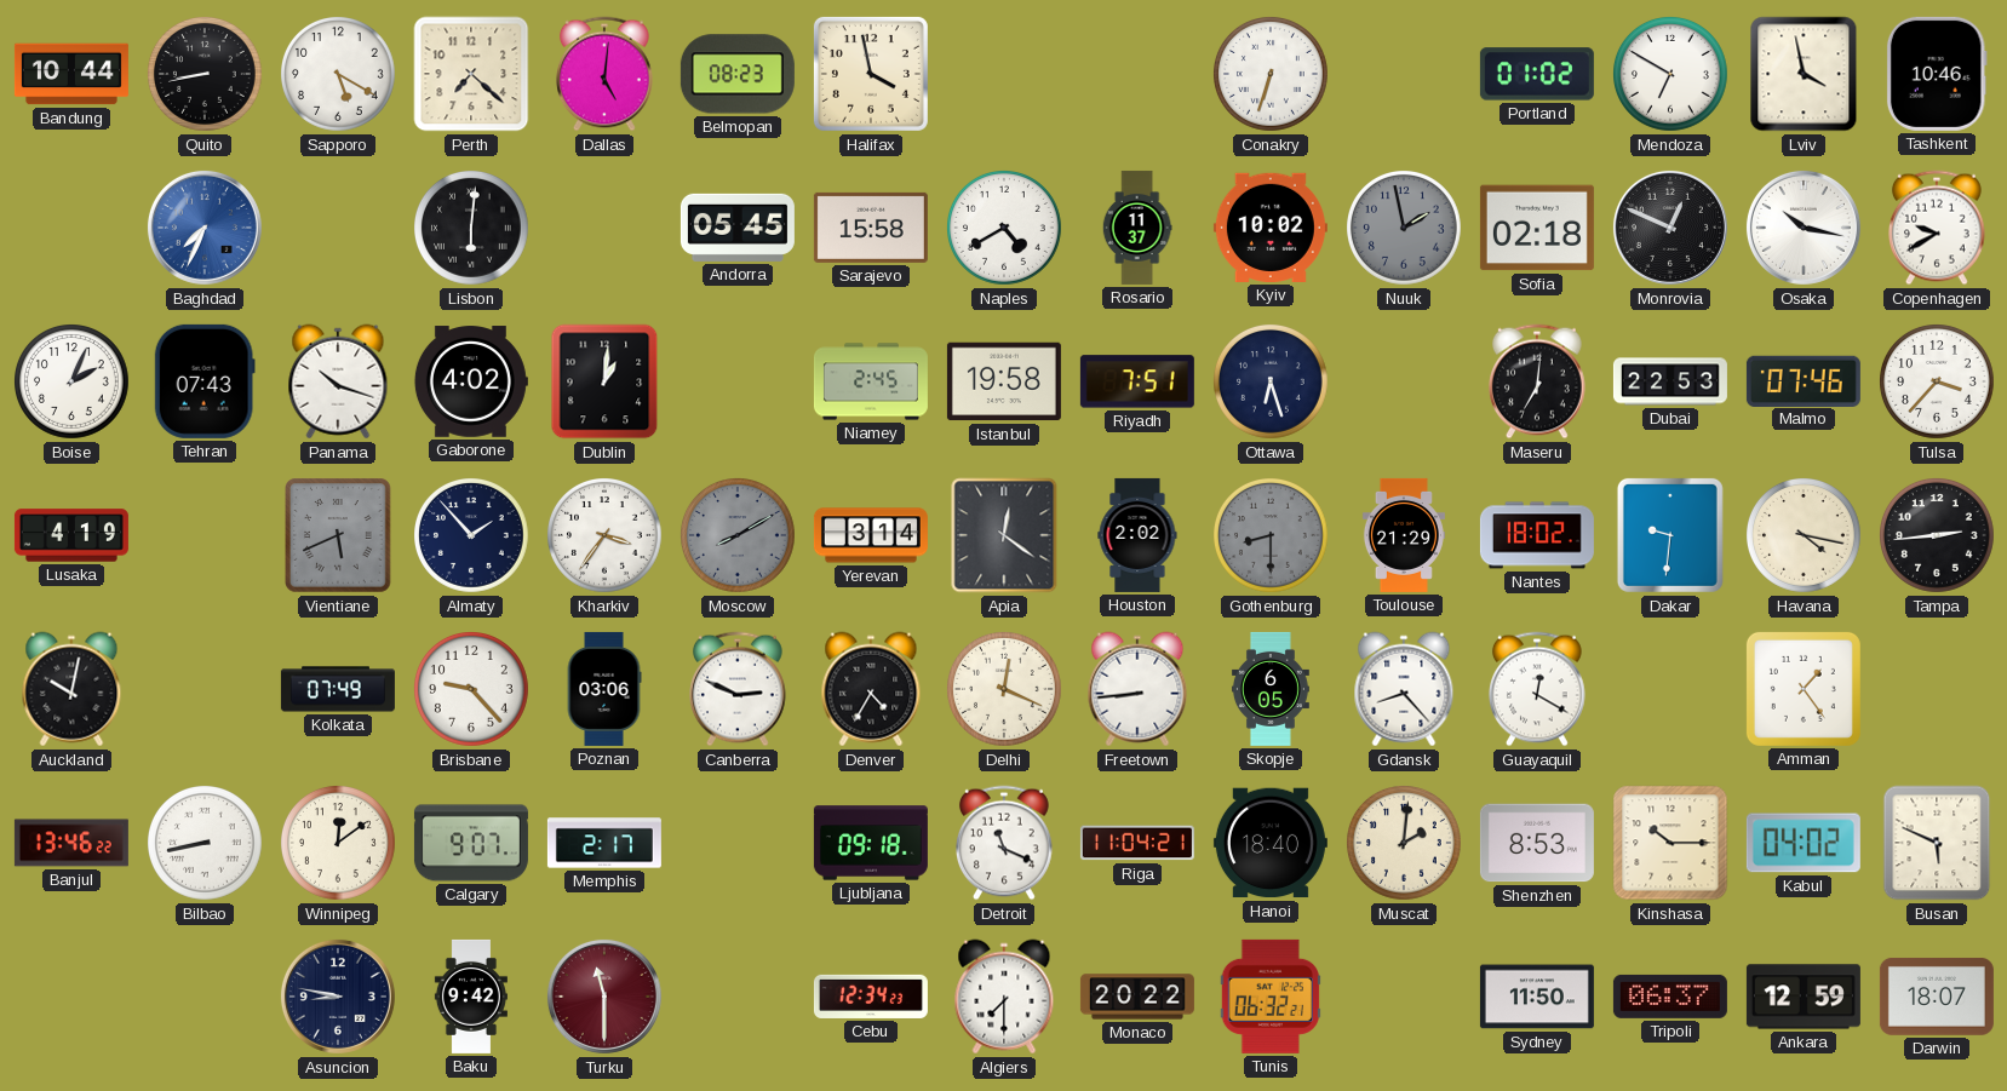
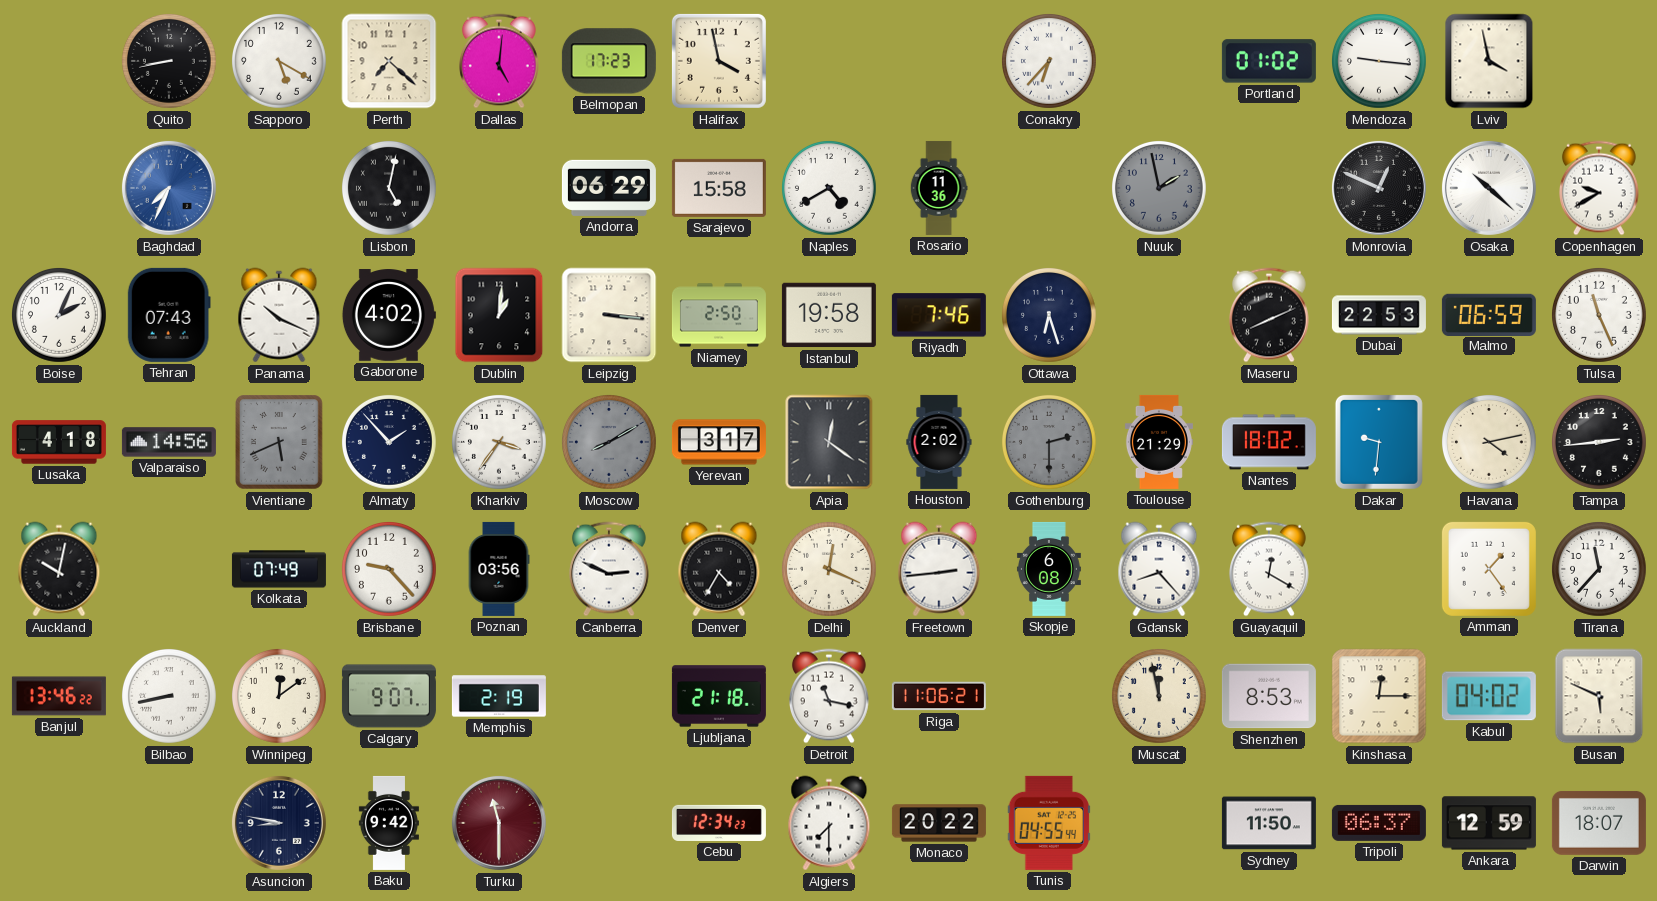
Bandung: 10:44 -> none
Belmopan: 08:23 -> 17:23
Conakry: 6:33 -> 6:37
Mendoza: 6:50 -> 9:16
Tashkent: 10:46 -> none
Lisbon: 6:01 -> 5:02
Andorra: 05:45 -> 06:29
Rosario: 11:37 -> 11:36
Kyiv: 10:02 -> none
Sofia: 02:18 -> none
Osaka: 10:17 -> 10:22
Panama: 10:18 -> 10:19
Leipzig: none -> 3:16
Niamey: 2:45 -> 2:50
Riyadh: 7:51 -> 7:46
Maseru: 7:01 -> 8:11
Malmo: 07:46 -> 06:59
Tulsa: 3:37 -> 11:26
Lusaka: 4:19 -> 4:18
Valparaiso: none -> 14:56
Yerevan: 3:14 -> 3:17
Gothenburg: 8:30 -> 2:30
Havana: 4:17 -> 4:13
Poznan: 03:06 -> 03:56
Freetown: 8:44 -> 2:44
Skopje: 6:05 -> 6:08
Tirana: none -> 11:37
Memphis: 2:17 -> 2:19
Ljubljana: 09:18 -> 21:18
Detroit: 11:19 -> 11:17
Riga: 11:04 -> 11:06
Hanoi: 18:40 -> none
Muscat: 2:01 -> 11:58
Kinshasa: 10:15 -> 12:15
Tunis: 06:32 -> 04:55
